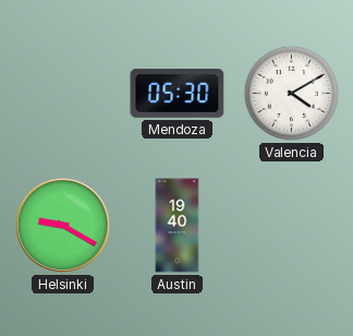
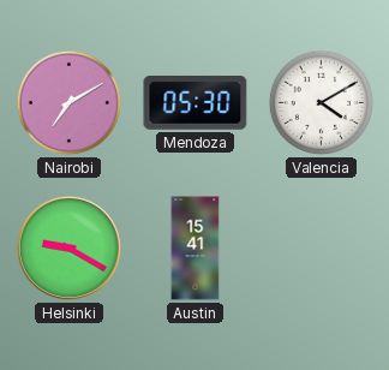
Nairobi: none -> 7:10
Austin: 19:40 -> 15:41
